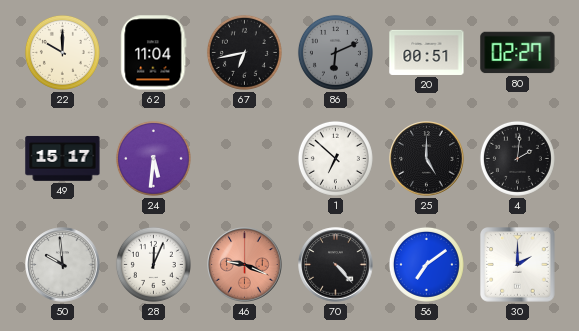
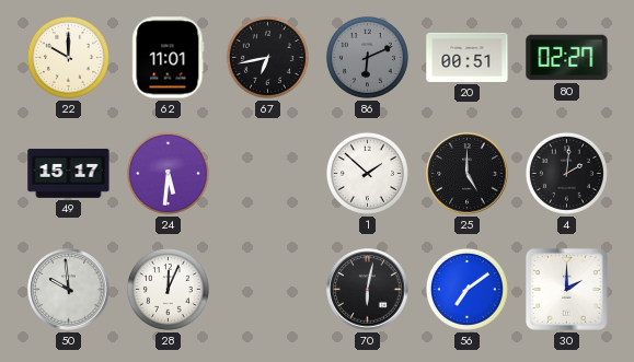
62: 11:04 -> 11:01
1: 6:52 -> 1:52
46: 9:19 -> none
70: 4:23 -> 6:02
